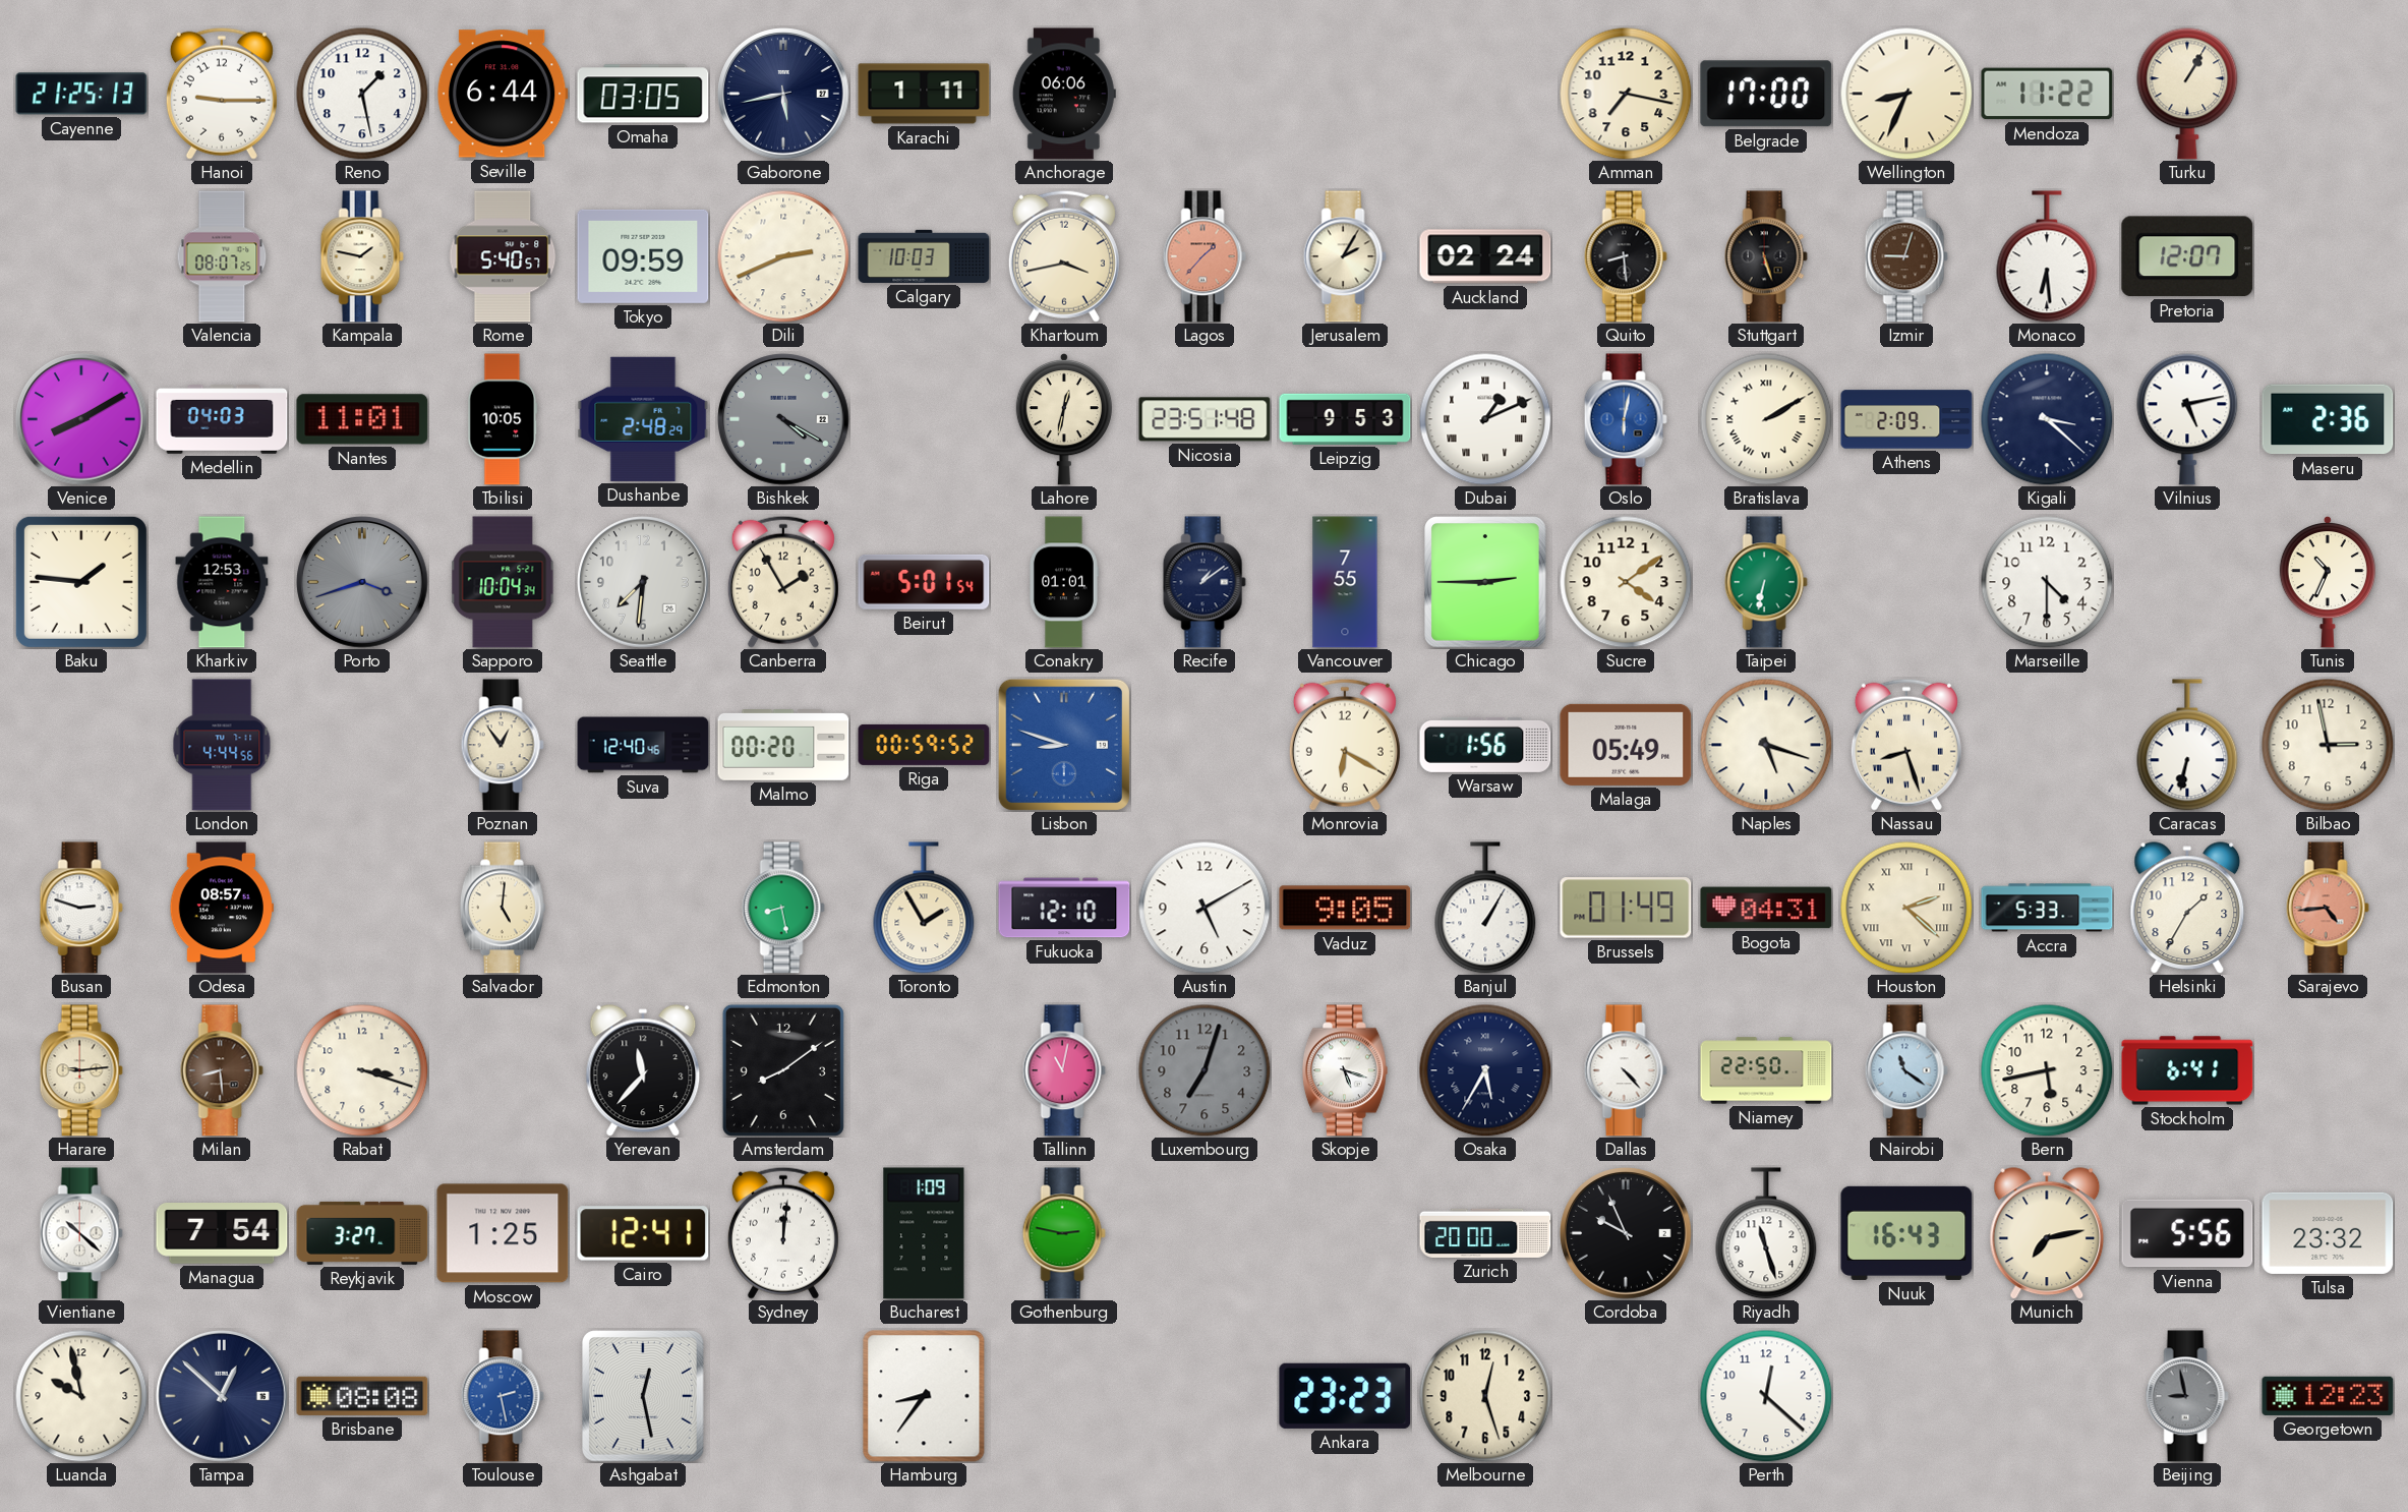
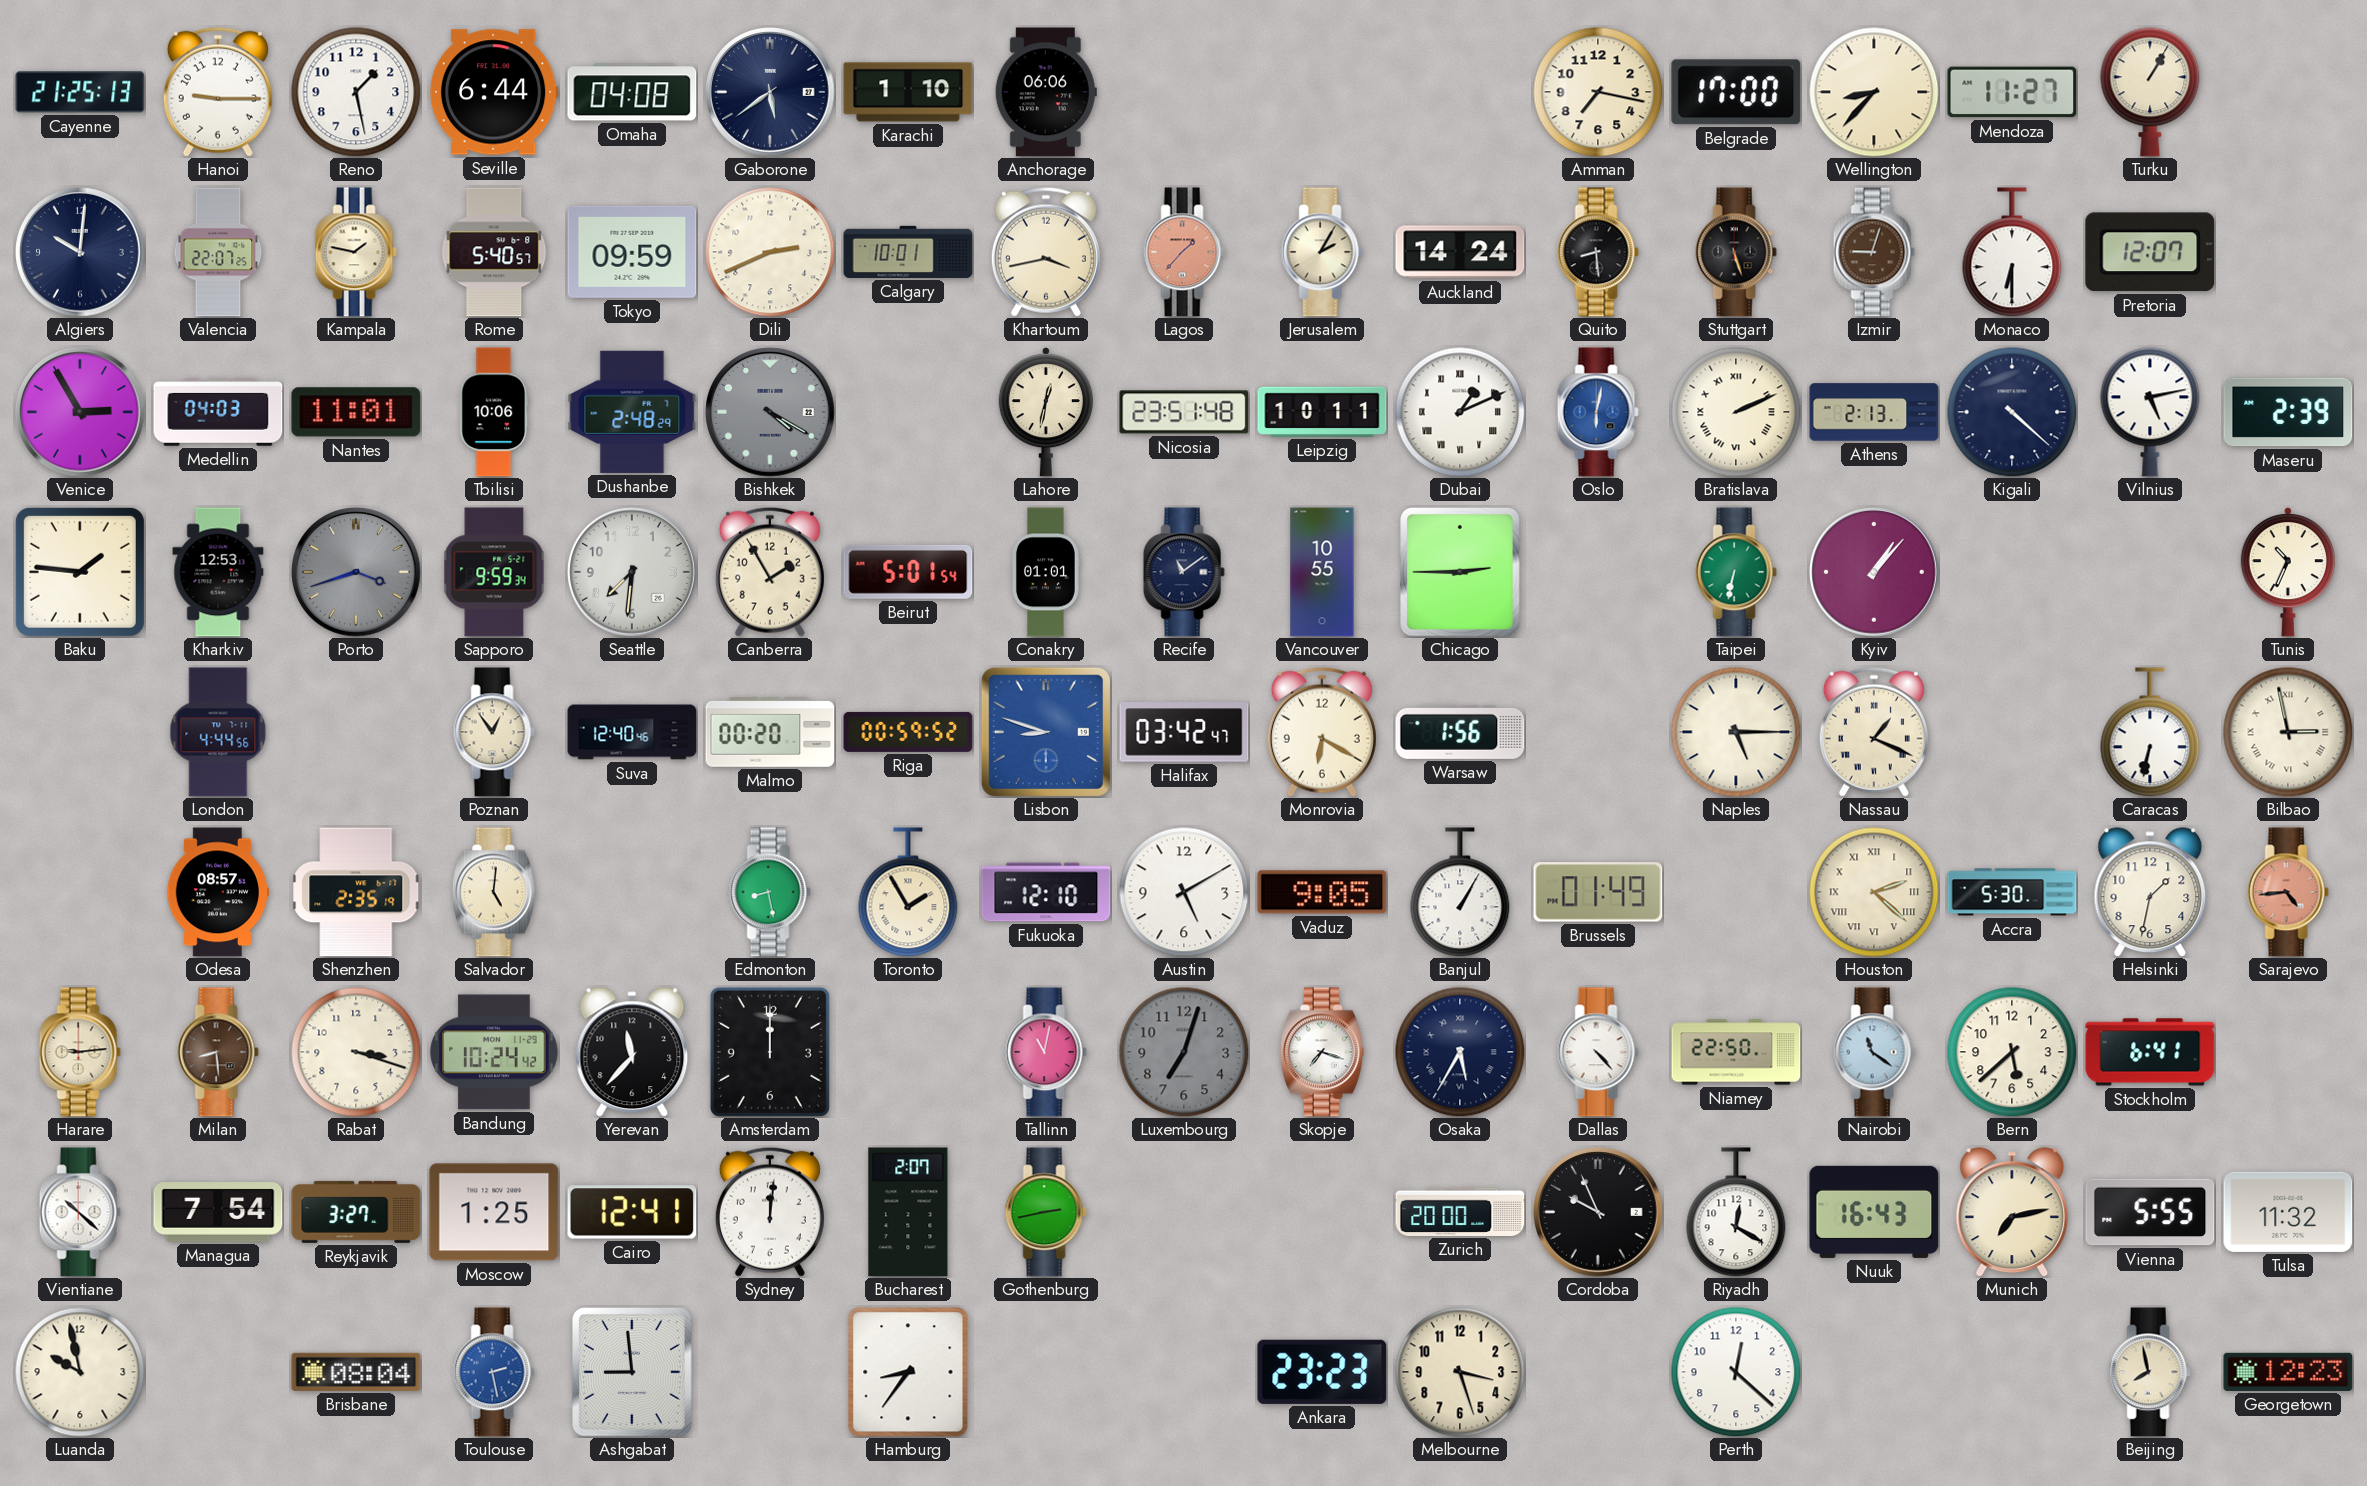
Omaha: 03:05 -> 04:08
Gaborone: 5:43 -> 5:39
Karachi: 1:11 -> 1:10
Wellington: 8:34 -> 8:37
Mendoza: 11:22 -> 11:27
Algiers: none -> 10:01
Valencia: 08:07 -> 22:07
Calgary: 10:03 -> 10:01
Auckland: 02:24 -> 14:24
Monaco: 6:29 -> 6:30
Venice: 8:10 -> 2:55
Tbilisi: 10:05 -> 10:06
Leipzig: 9:53 -> 10:11
Bratislava: 2:10 -> 2:11
Athens: 2:09 -> 2:13
Kigali: 3:22 -> 4:22
Maseru: 2:36 -> 2:39
Sapporo: 10:04 -> 9:59
Recife: 1:09 -> 11:09
Vancouver: 7:55 -> 10:55
Sucre: 4:09 -> none
Kyiv: none -> 1:07
Marseille: 4:30 -> none
Halifax: none -> 03:42
Malaga: 05:49 -> none
Naples: 5:18 -> 5:15
Nassau: 8:27 -> 1:19
Bilbao numerals: Arabic -> Roman
Busan: 2:48 -> none
Shenzhen: none -> 2:35
Bogota: 04:31 -> none
Accra: 5:33 -> 5:30
Helsinki: 1:35 -> 1:32
Bandung: none -> 10:24
Amsterdam: 8:09 -> 12:00
Skopje: 5:18 -> 7:18
Bern: 5:43 -> 5:38
Bucharest: 1:09 -> 2:07
Gothenburg: 2:47 -> 2:43
Riyadh: 11:27 -> 12:20
Vienna: 5:56 -> 5:55
Tulsa: 23:32 -> 11:32
Tampa: 12:52 -> none
Brisbane: 08:08 -> 08:04
Ashgabat: 12:28 -> 8:59
Melbourne: 12:27 -> 3:27
Beijing: 8:58 -> 7:58
Beijing dial: grey -> cream
